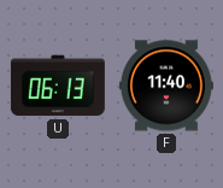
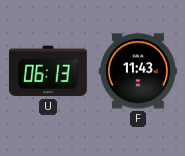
F: 11:40 -> 11:43
